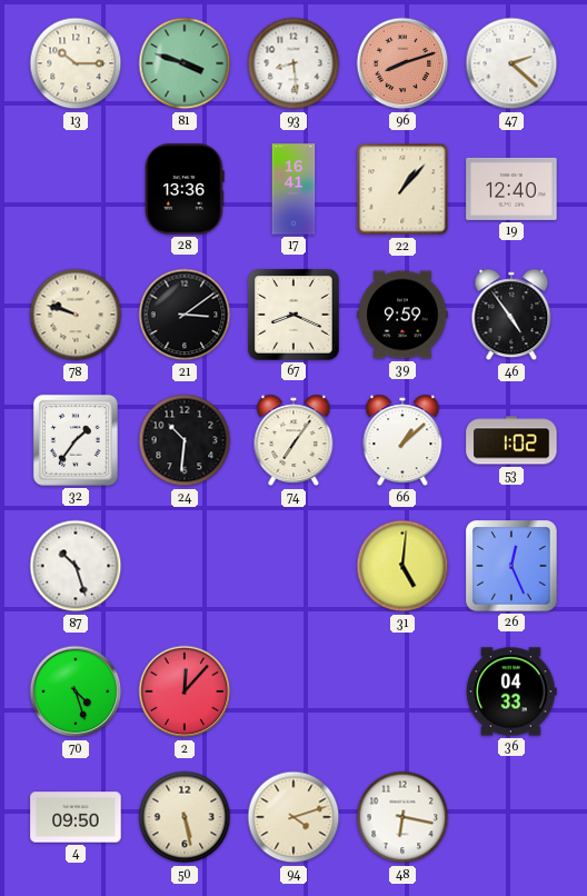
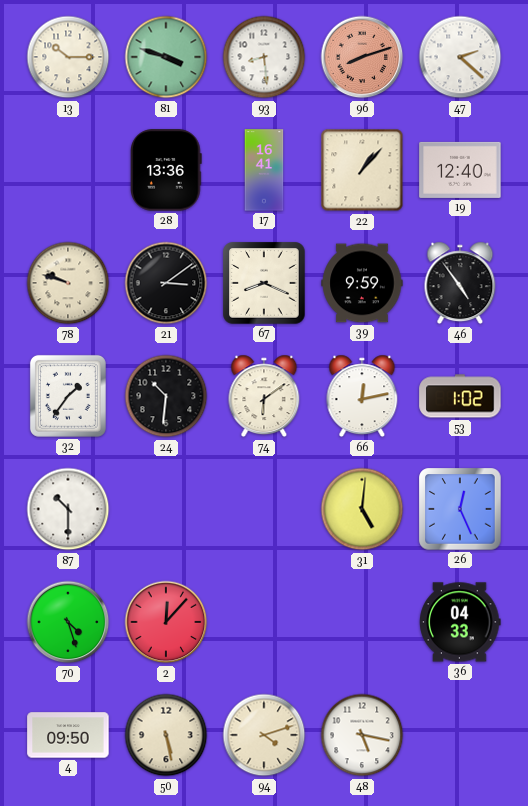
74: 7:06 -> 6:09
66: 1:08 -> 12:13
87: 10:27 -> 10:30
48: 6:17 -> 5:17
